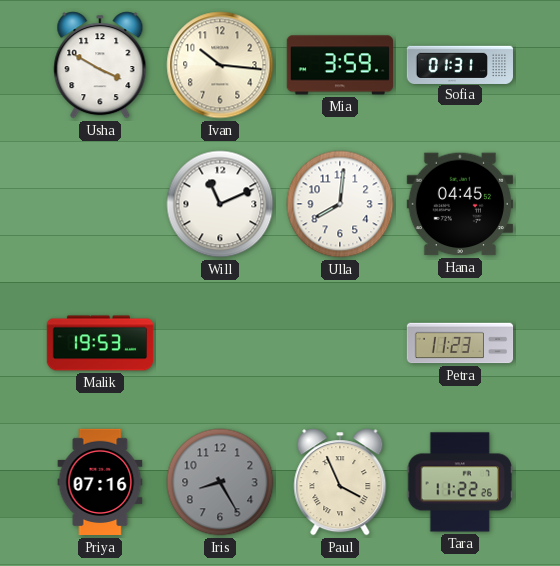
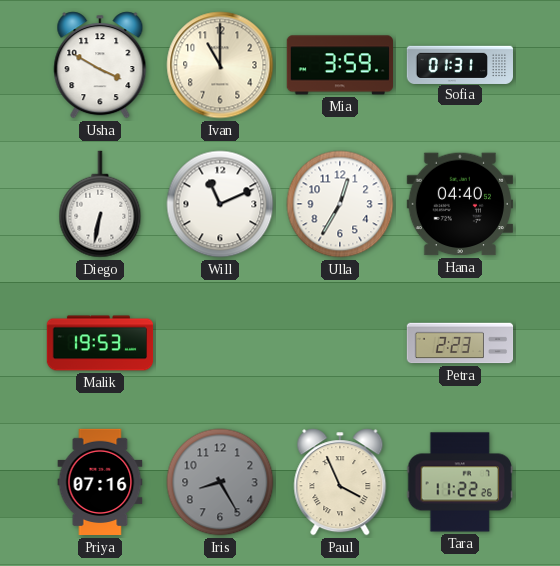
Ivan: 10:16 -> 11:00
Diego: none -> 6:32
Ulla: 8:01 -> 12:35
Hana: 04:45 -> 04:40
Petra: 11:23 -> 2:23
